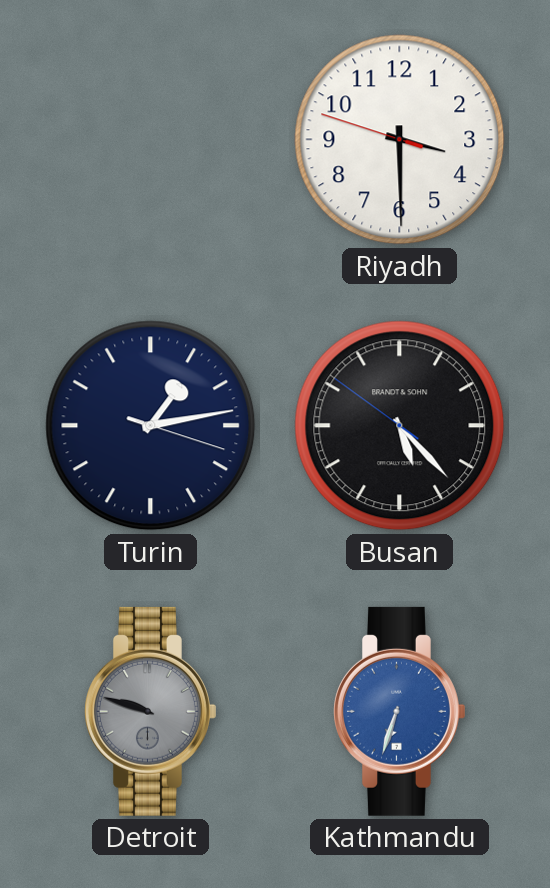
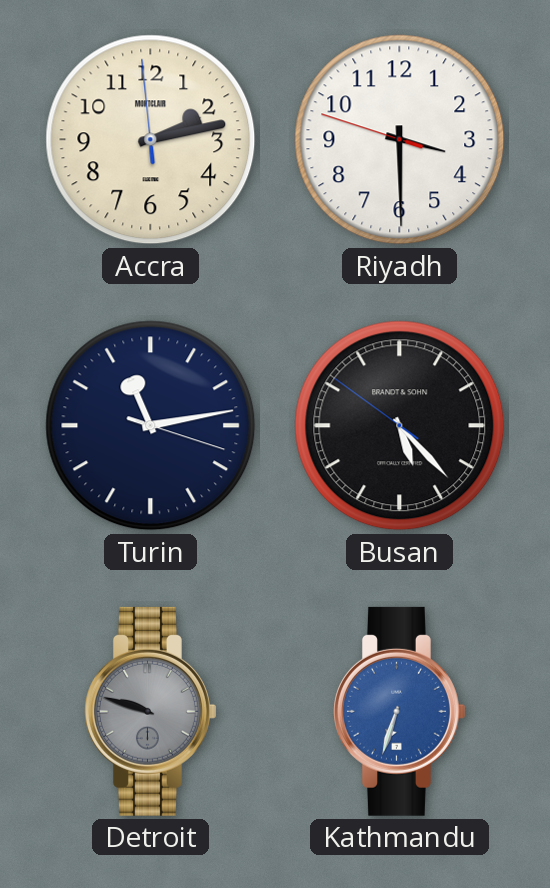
Accra: none -> 2:12
Turin: 1:13 -> 11:13
